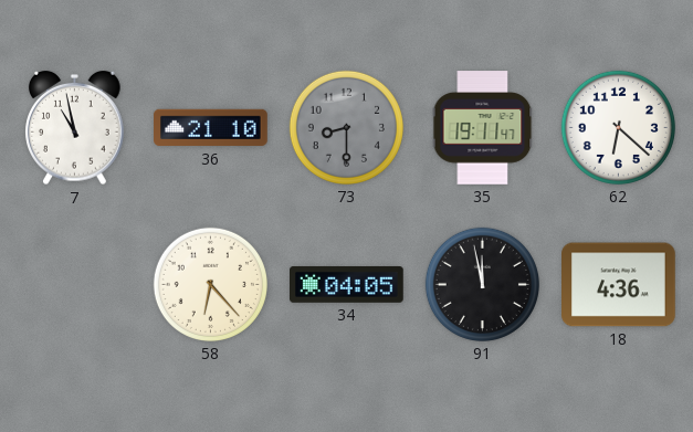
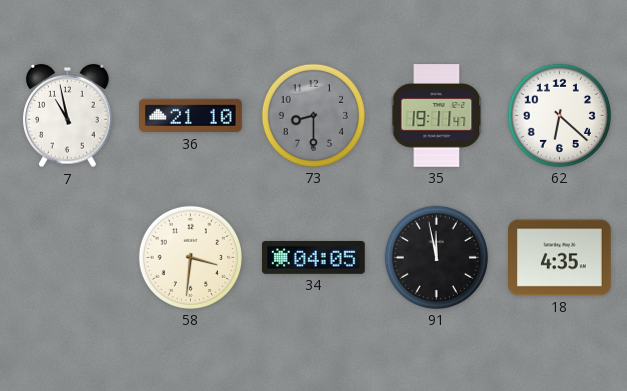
58: 6:23 -> 3:31
18: 4:36 -> 4:35
